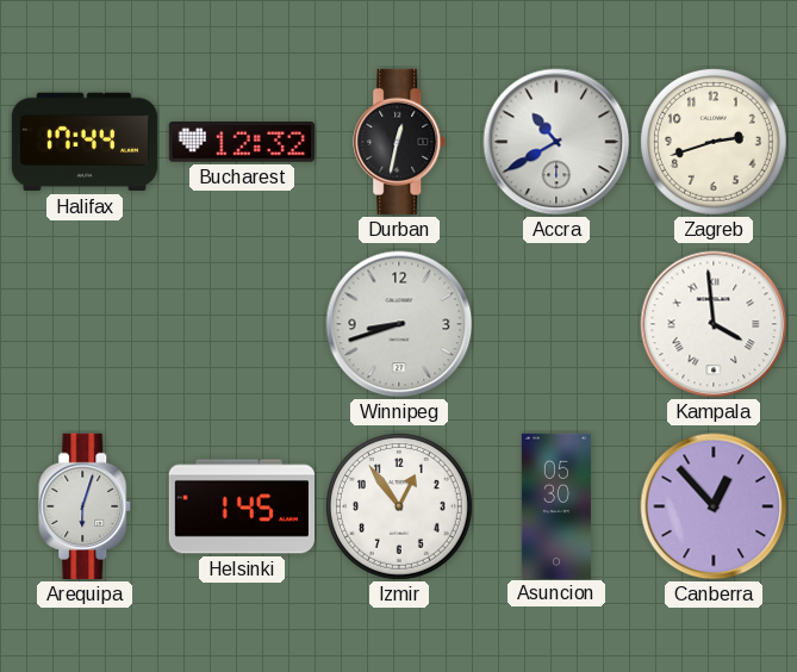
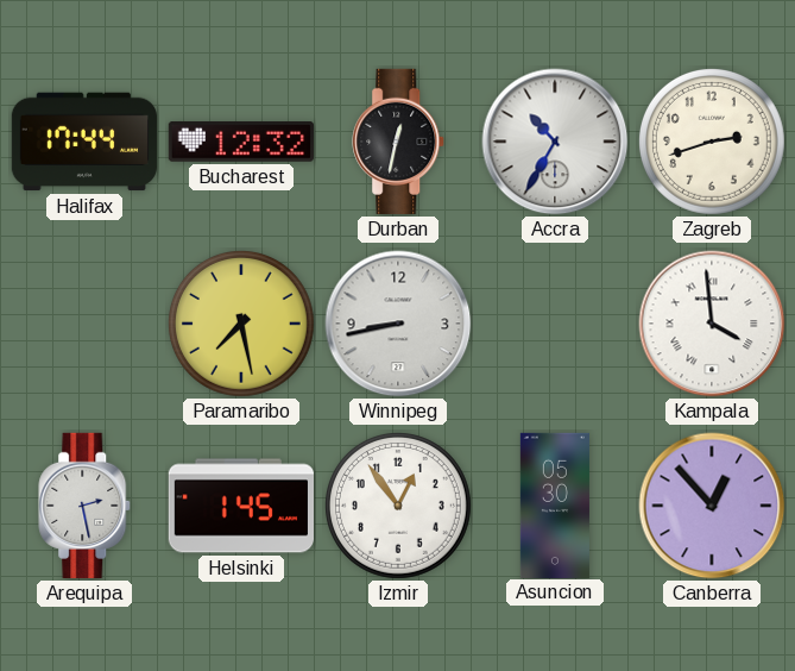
Accra: 10:40 -> 10:35
Paramaribo: none -> 7:28
Winnipeg: 8:42 -> 8:43
Arequipa: 6:03 -> 2:28
